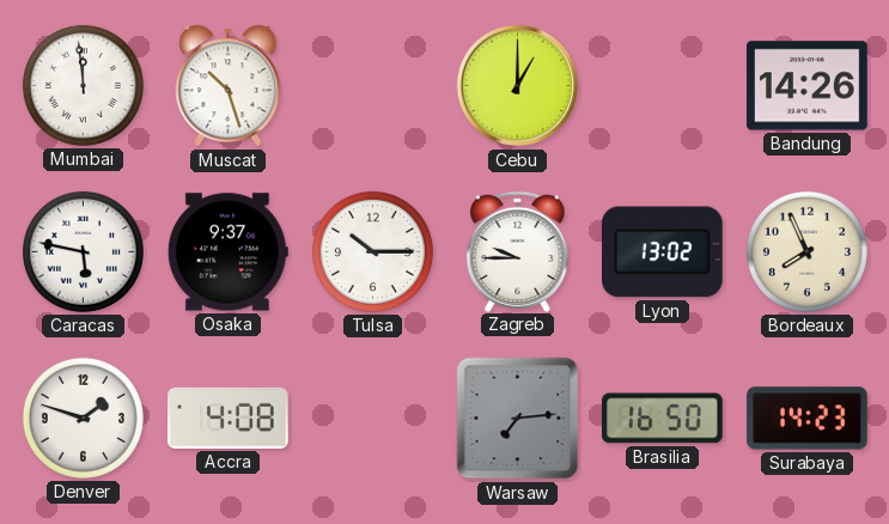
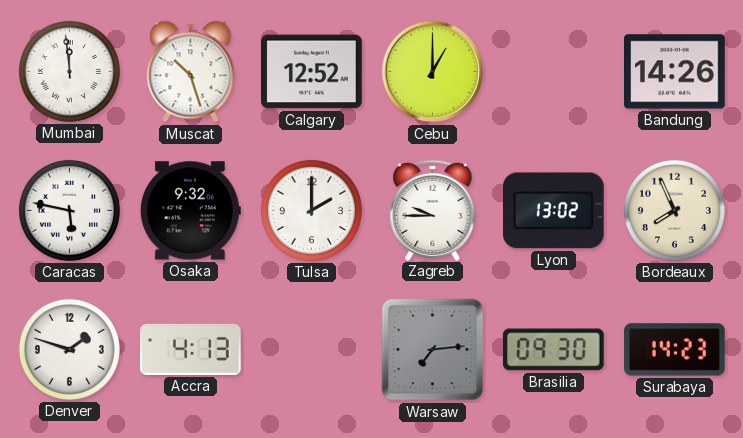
Calgary: none -> 12:52
Osaka: 9:37 -> 9:32
Tulsa: 10:15 -> 2:00
Accra: 4:08 -> 4:13
Brasilia: 16:50 -> 09:30
